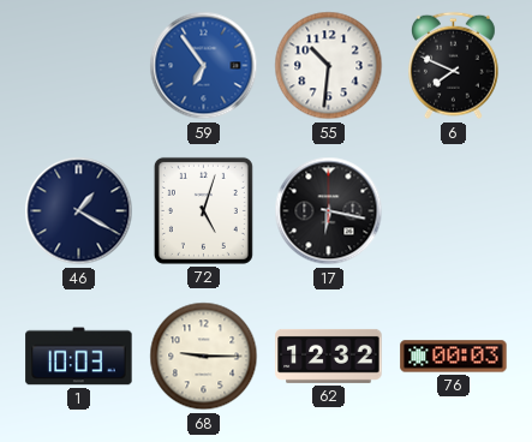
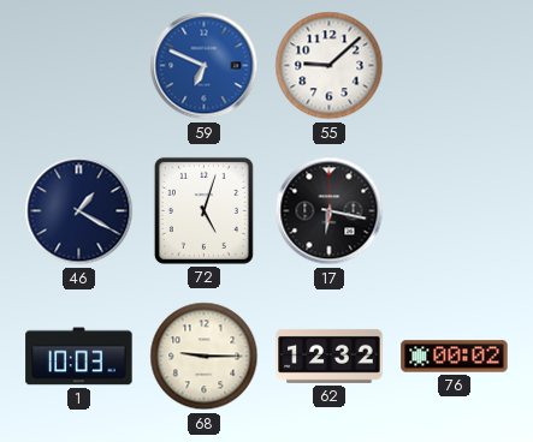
59: 6:54 -> 6:49
55: 10:31 -> 9:08
6: 7:49 -> none
76: 00:03 -> 00:02
